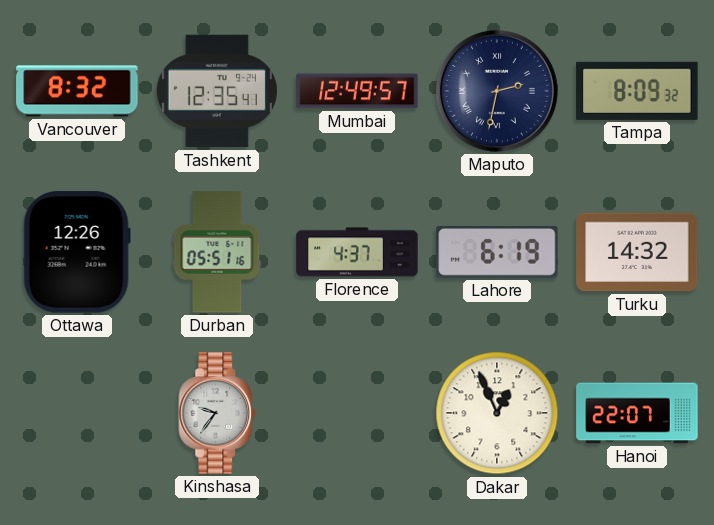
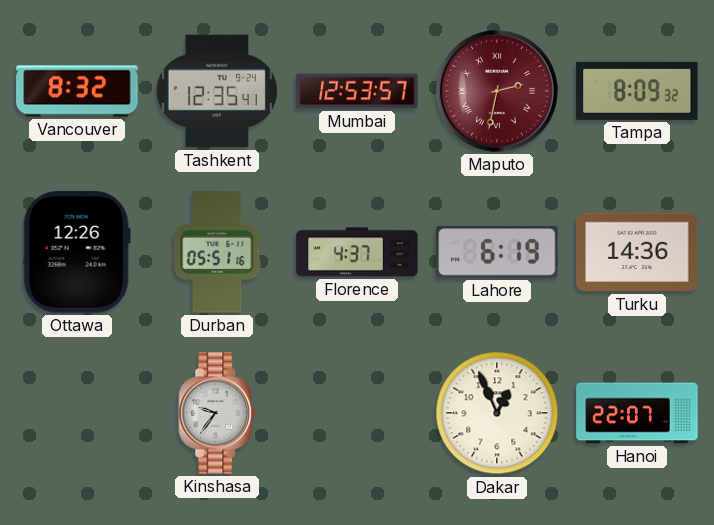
Mumbai: 12:49 -> 12:53
Maputo dial: navy -> burgundy
Turku: 14:32 -> 14:36
